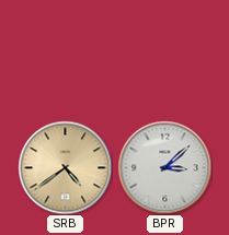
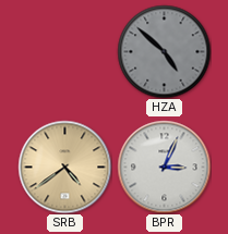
HZA: none -> 4:52
BPR: 3:08 -> 3:04
